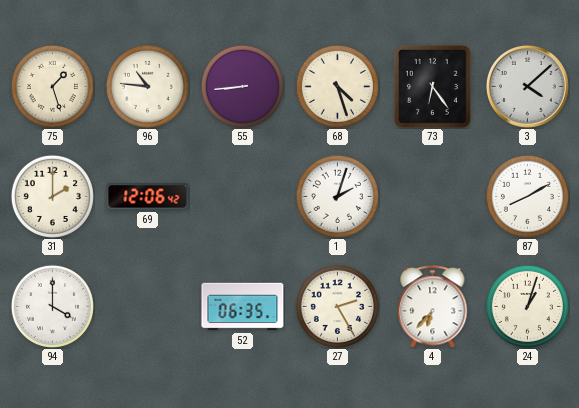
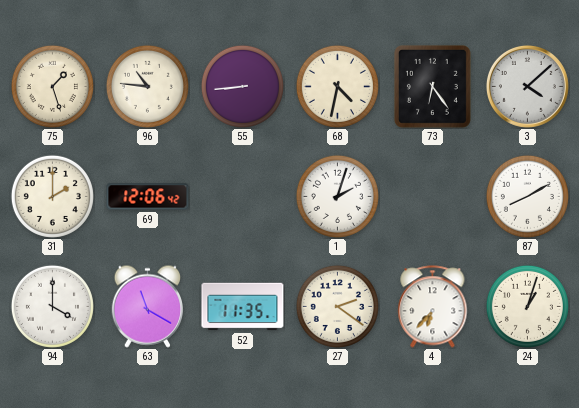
68: 4:27 -> 4:32
63: none -> 11:20
52: 06:35 -> 11:35
27: 2:25 -> 2:21
